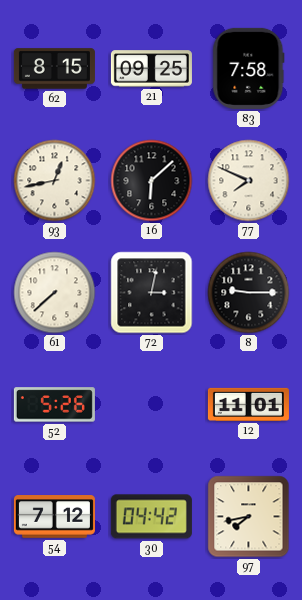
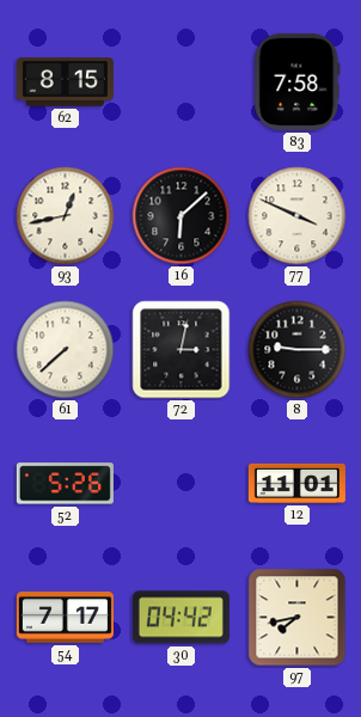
21: 09:25 -> none
77: 7:49 -> 3:49
54: 7:12 -> 7:17
